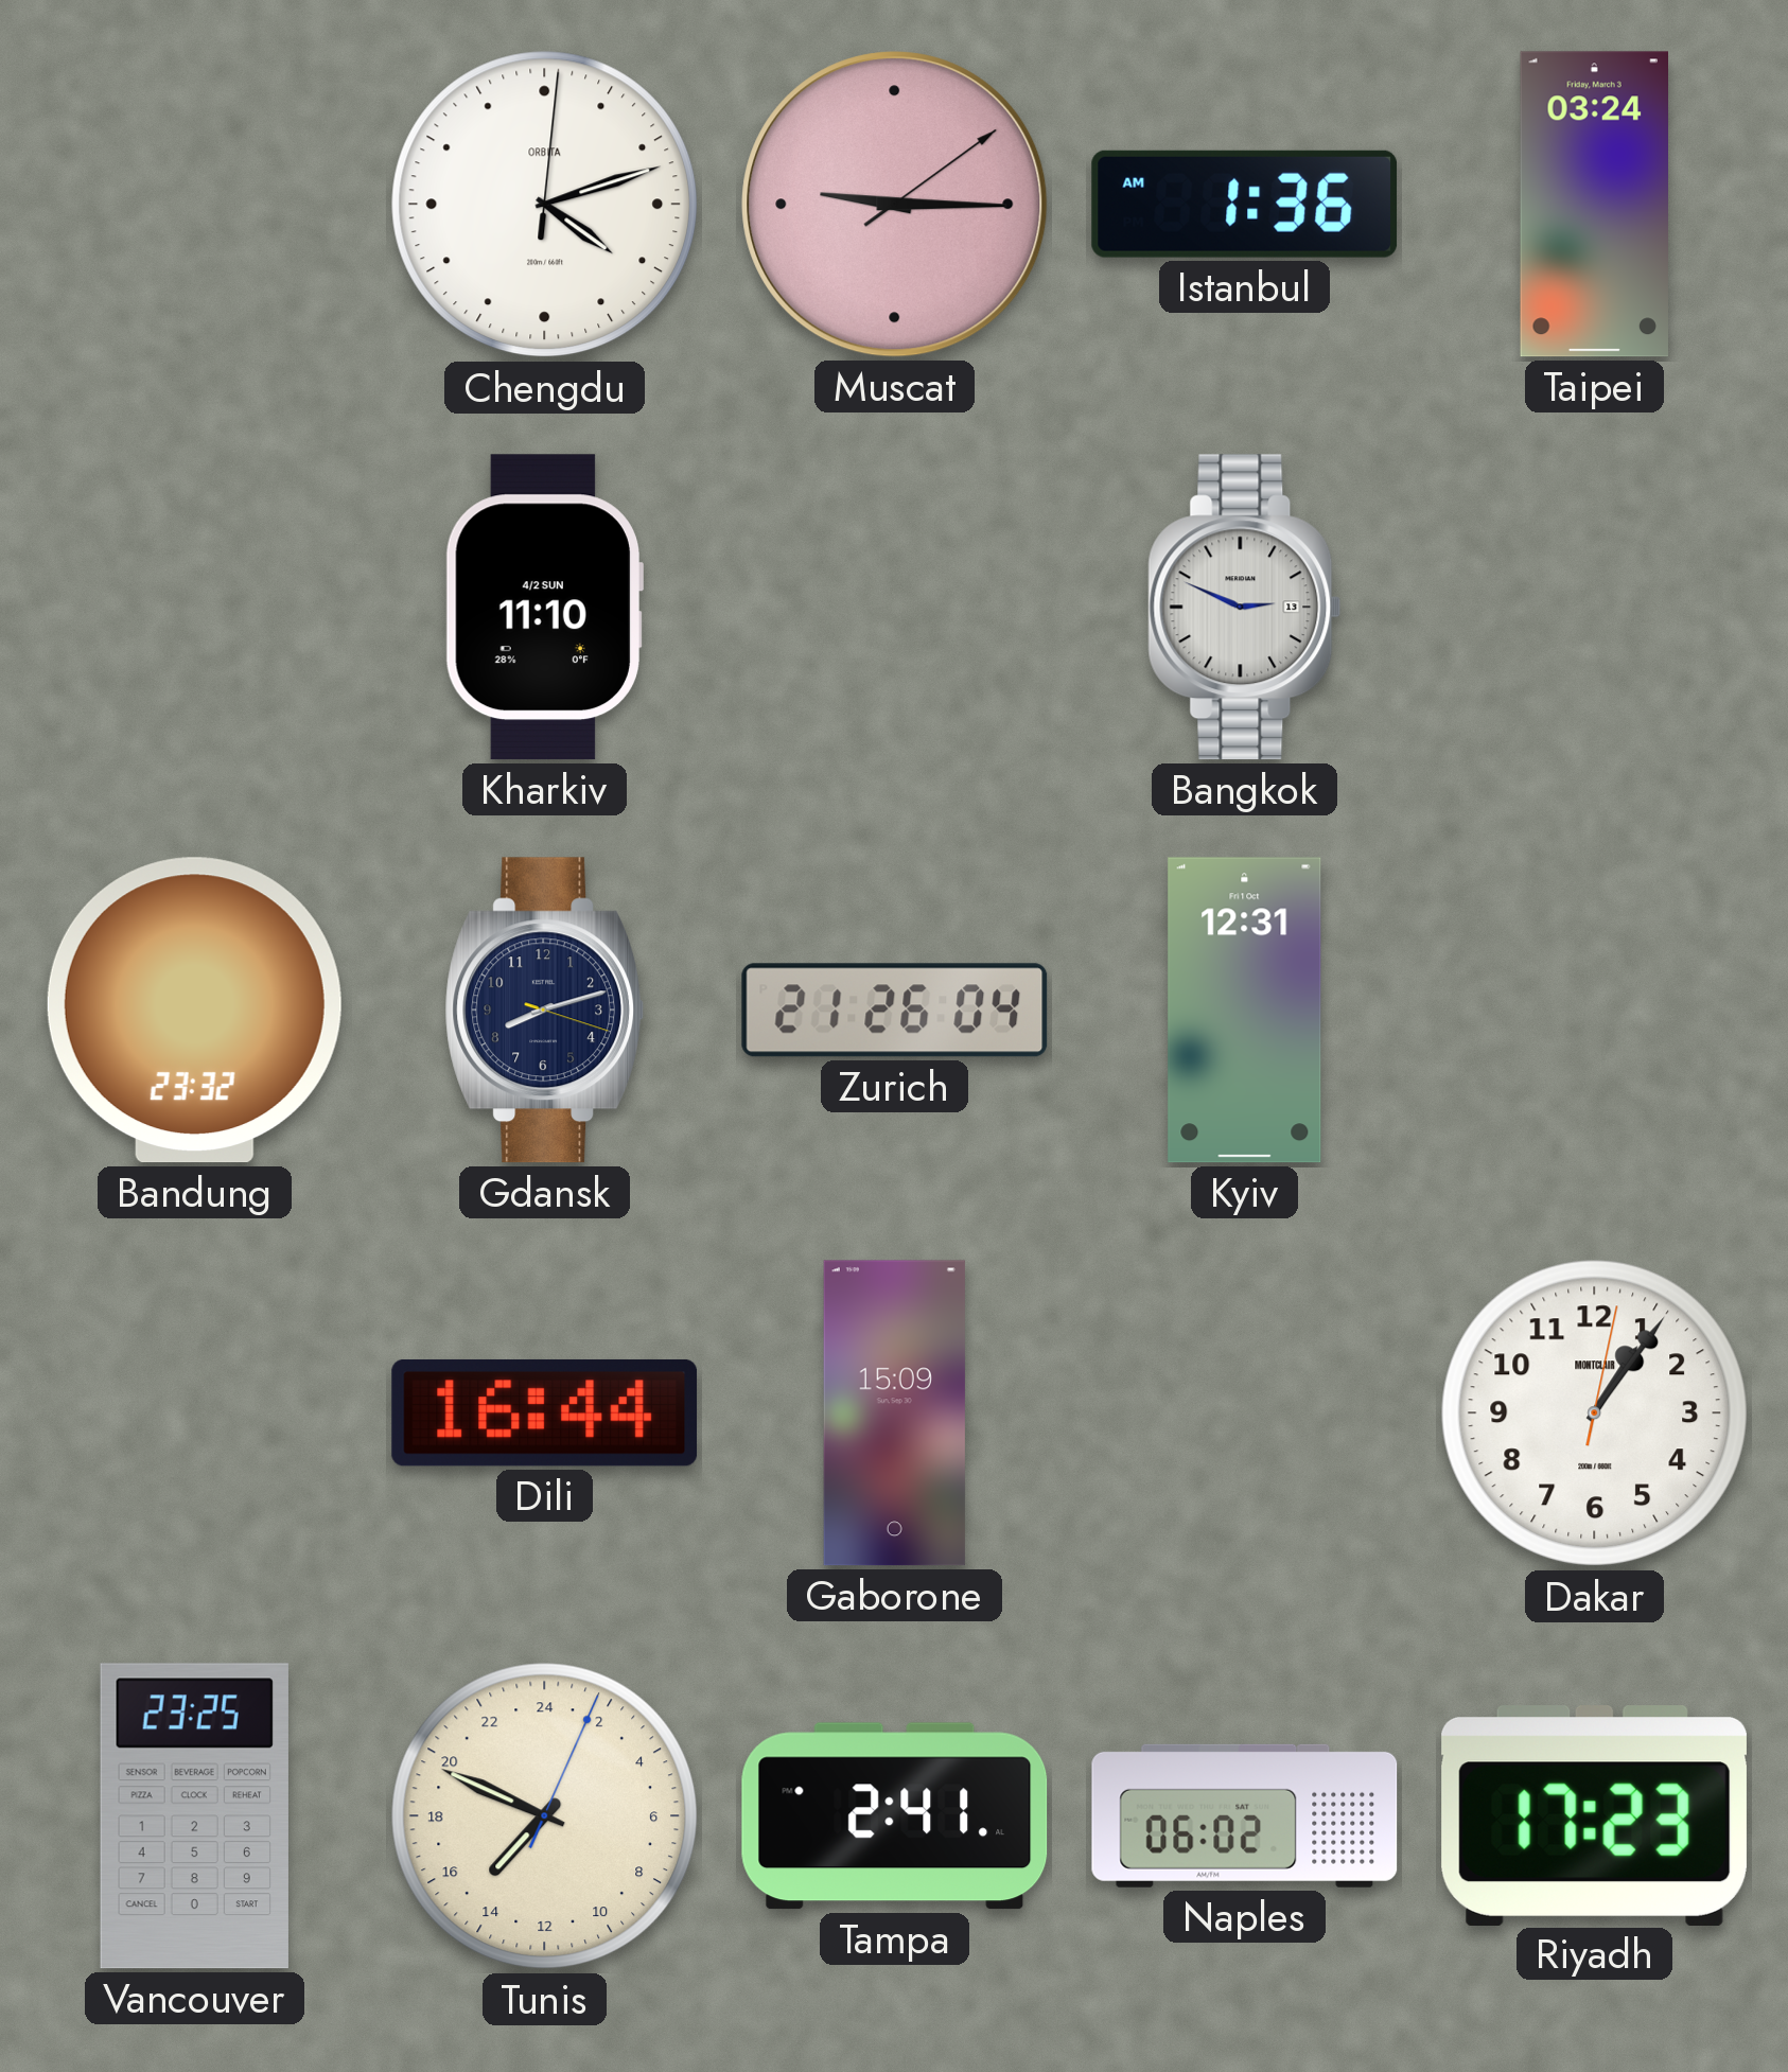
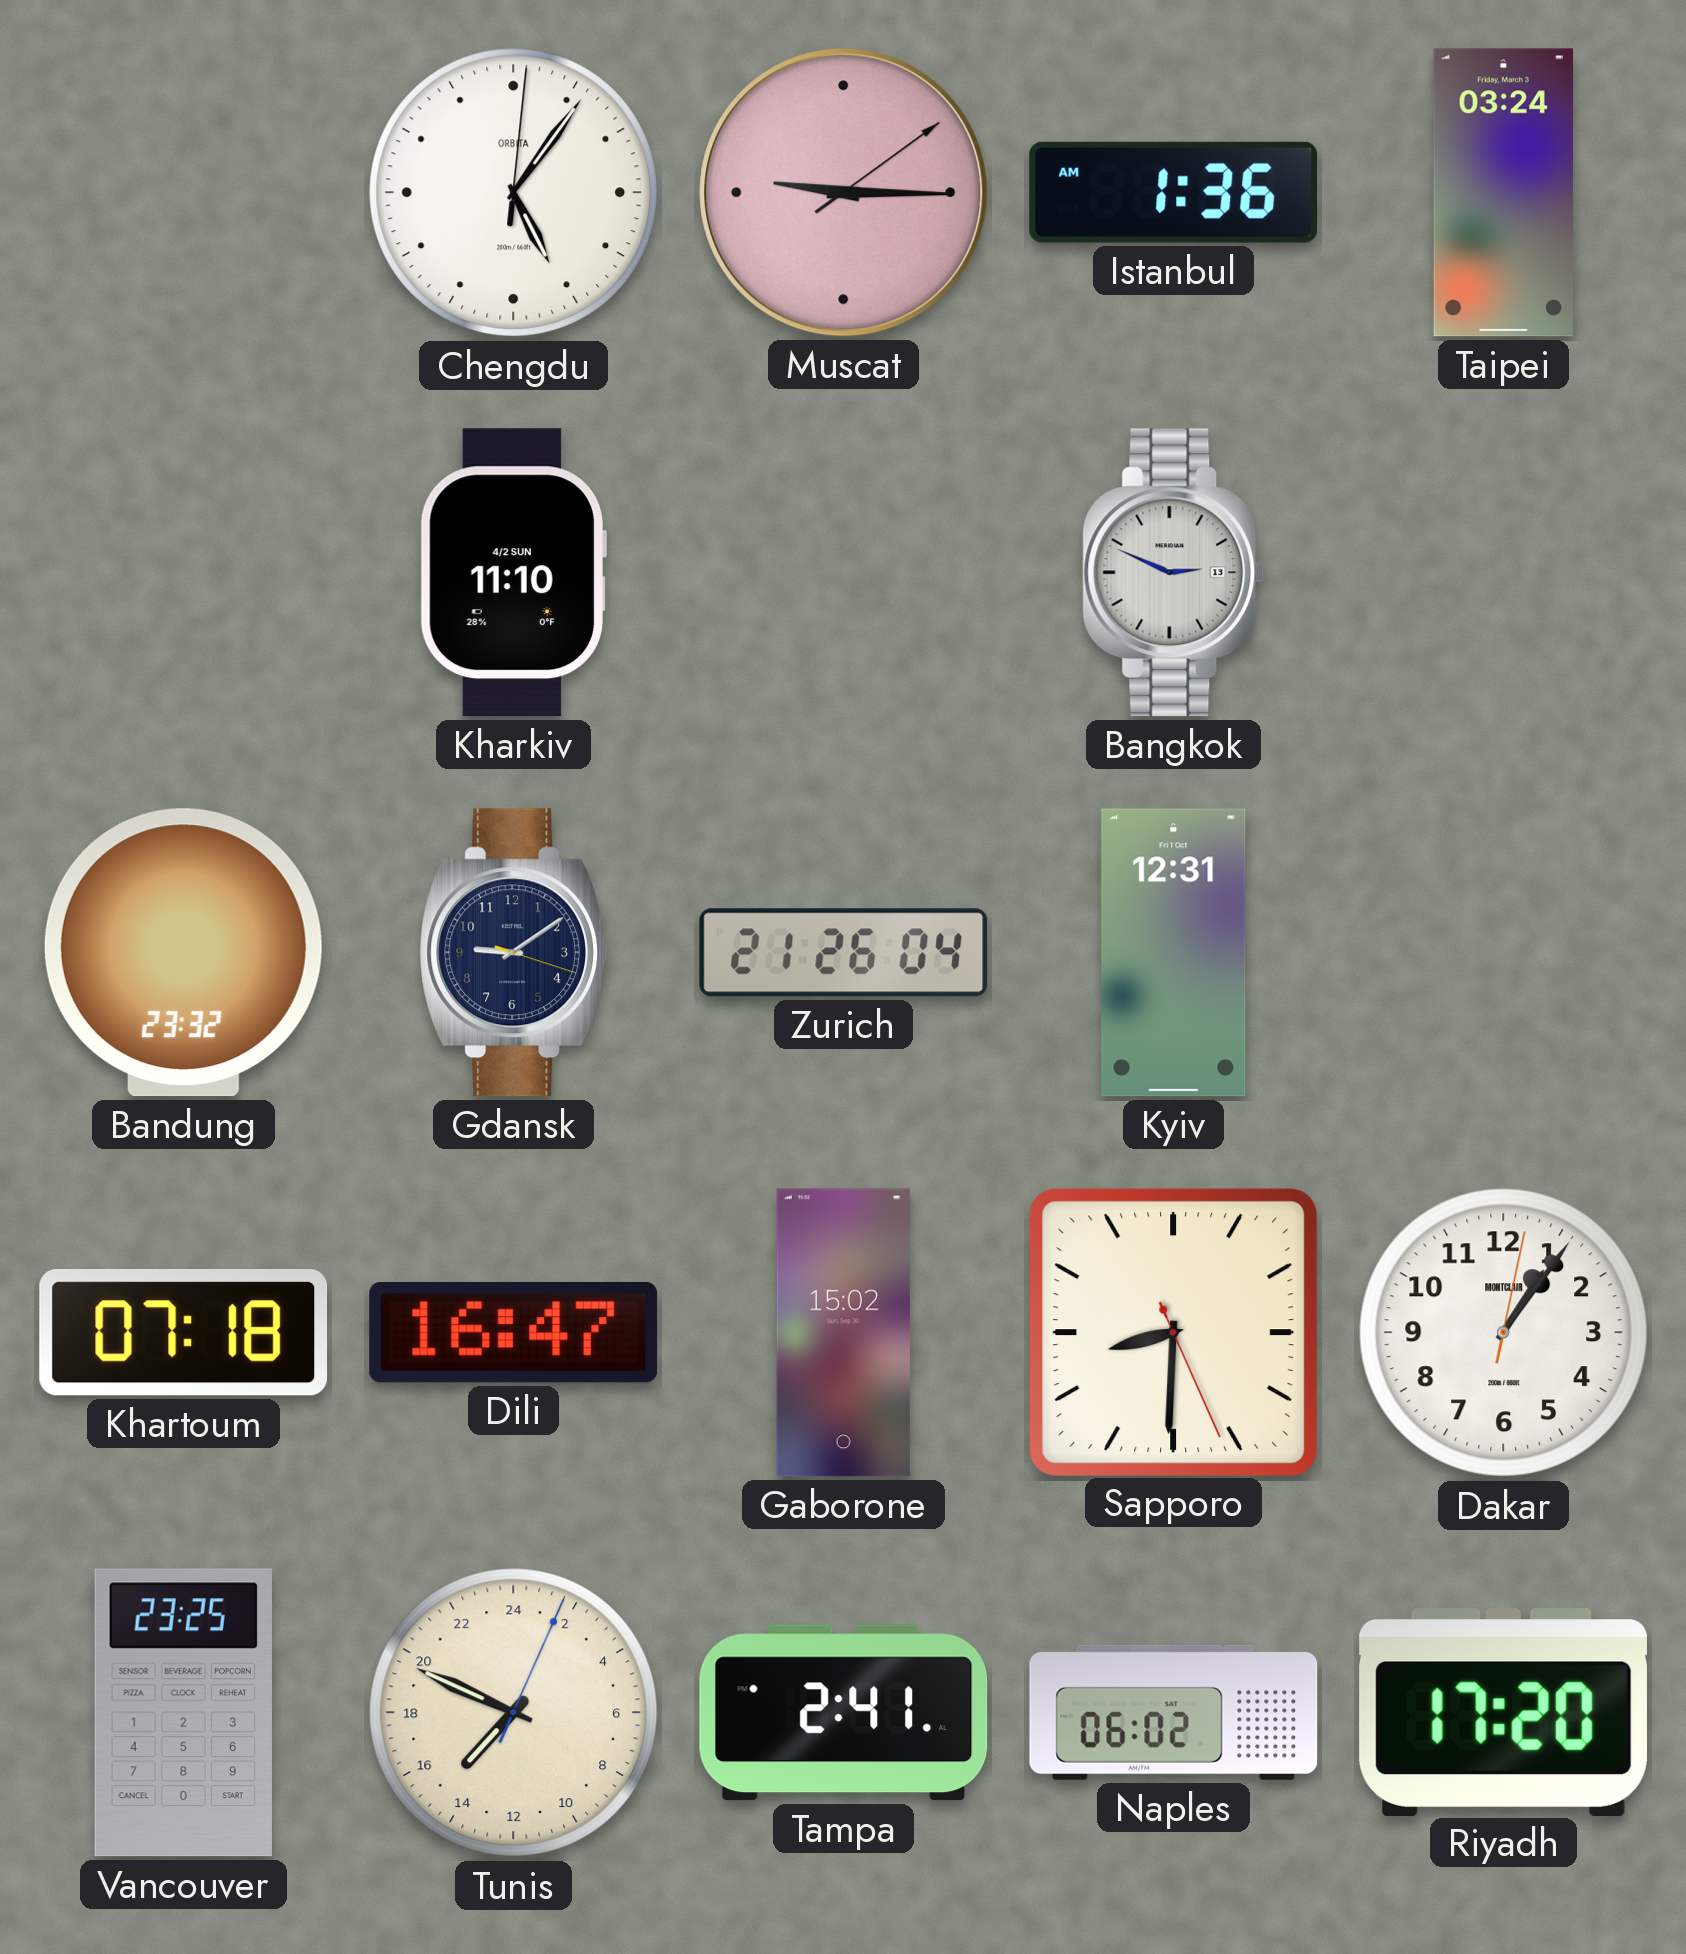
Chengdu: 4:12 -> 5:06
Gdansk: 8:12 -> 9:09
Khartoum: none -> 07:18
Dili: 16:44 -> 16:47
Gaborone: 15:09 -> 15:02
Sapporo: none -> 8:30
Riyadh: 17:23 -> 17:20
